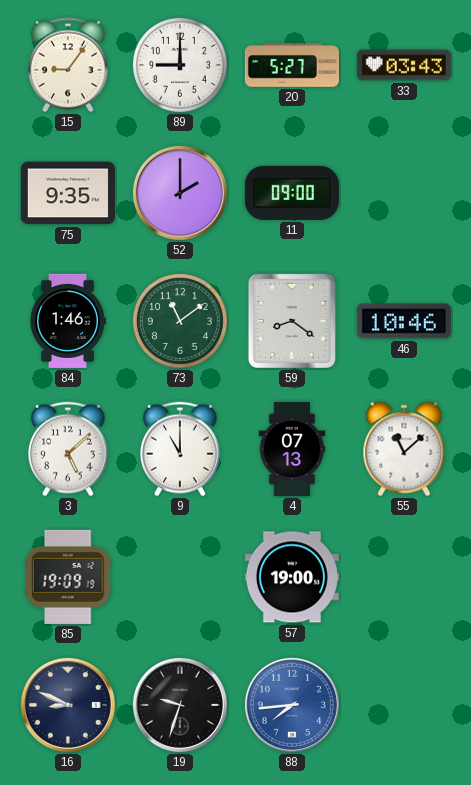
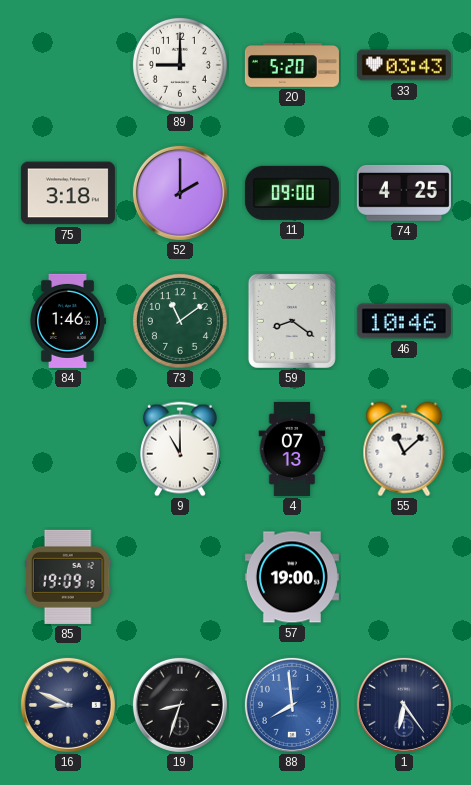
15: 9:06 -> none
20: 5:27 -> 5:20
75: 9:35 -> 3:18
74: none -> 4:25
3: 5:08 -> none
19: 9:33 -> 8:33
88: 7:44 -> 7:59
1: none -> 6:24
